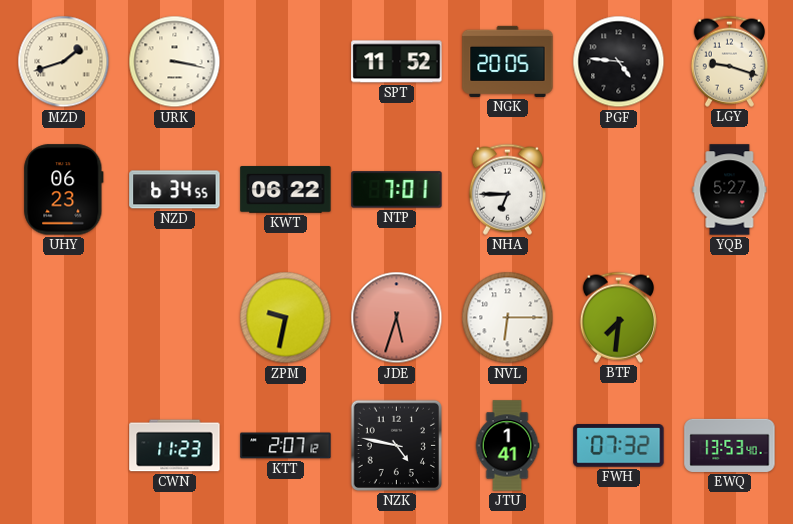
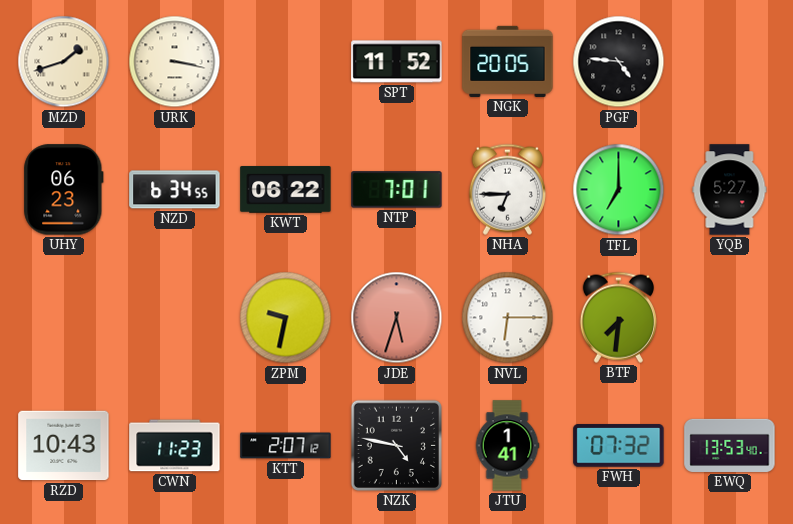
LGY: 9:18 -> none
TFL: none -> 7:00
RZD: none -> 10:43
